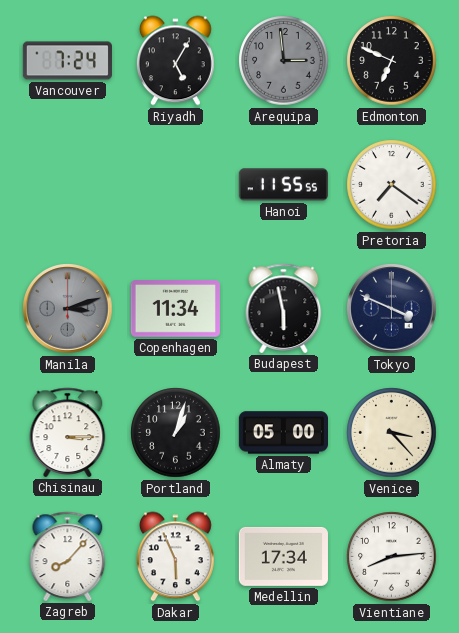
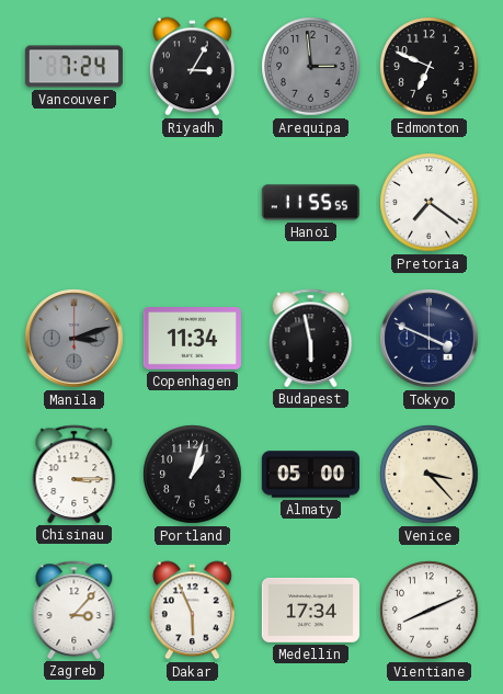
Riyadh: 5:05 -> 3:05
Zagreb: 8:07 -> 3:07
Vientiane: 8:14 -> 8:11
